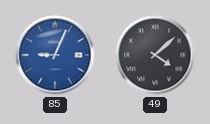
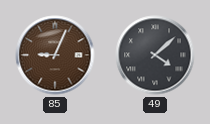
85 dial: blue -> brown
